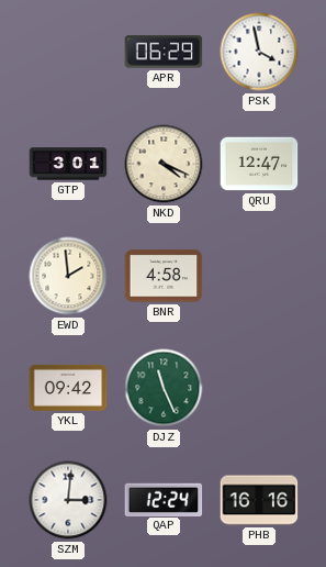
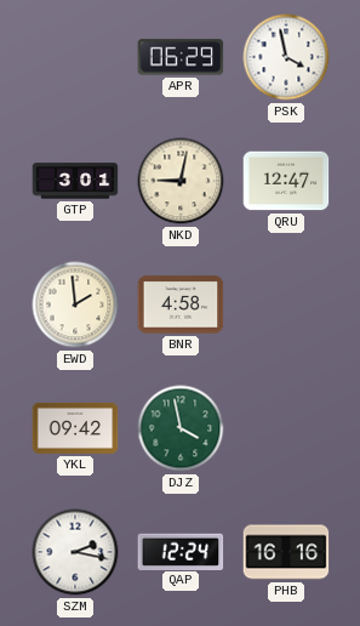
NKD: 4:19 -> 9:02
DJZ: 11:26 -> 3:58
SZM: 3:01 -> 2:17
